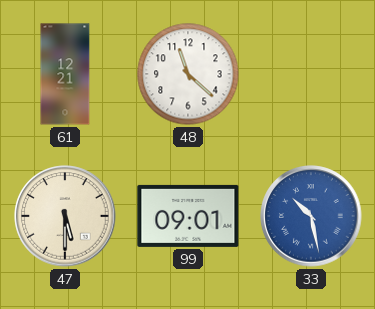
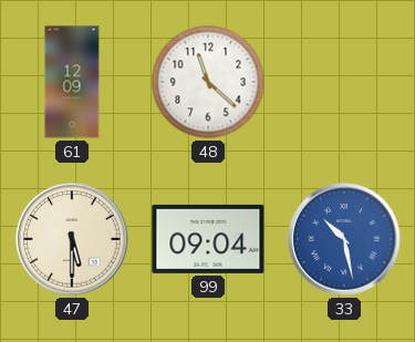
61: 12:21 -> 12:09
99: 09:01 -> 09:04
